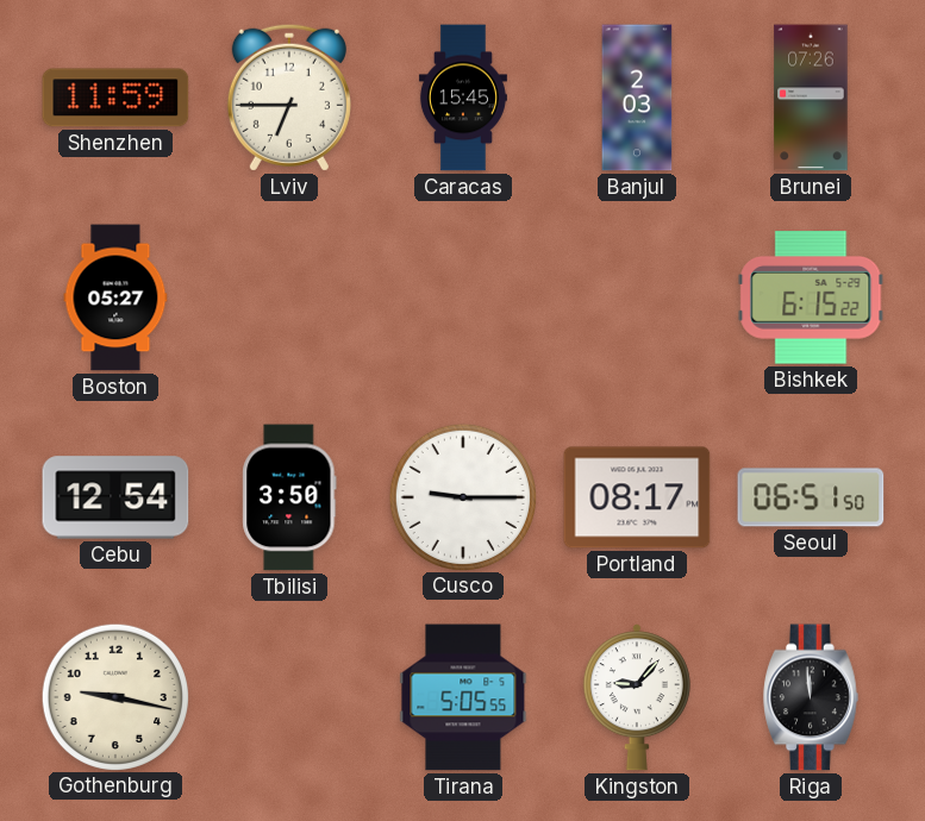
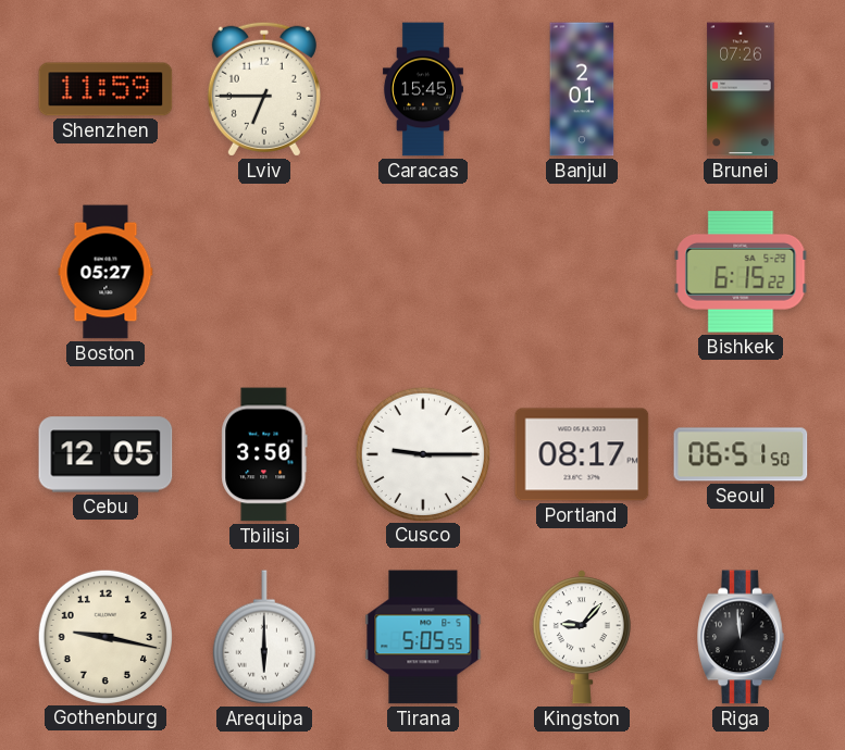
Banjul: 2:03 -> 2:01
Cebu: 12:54 -> 12:05
Arequipa: none -> 6:00
